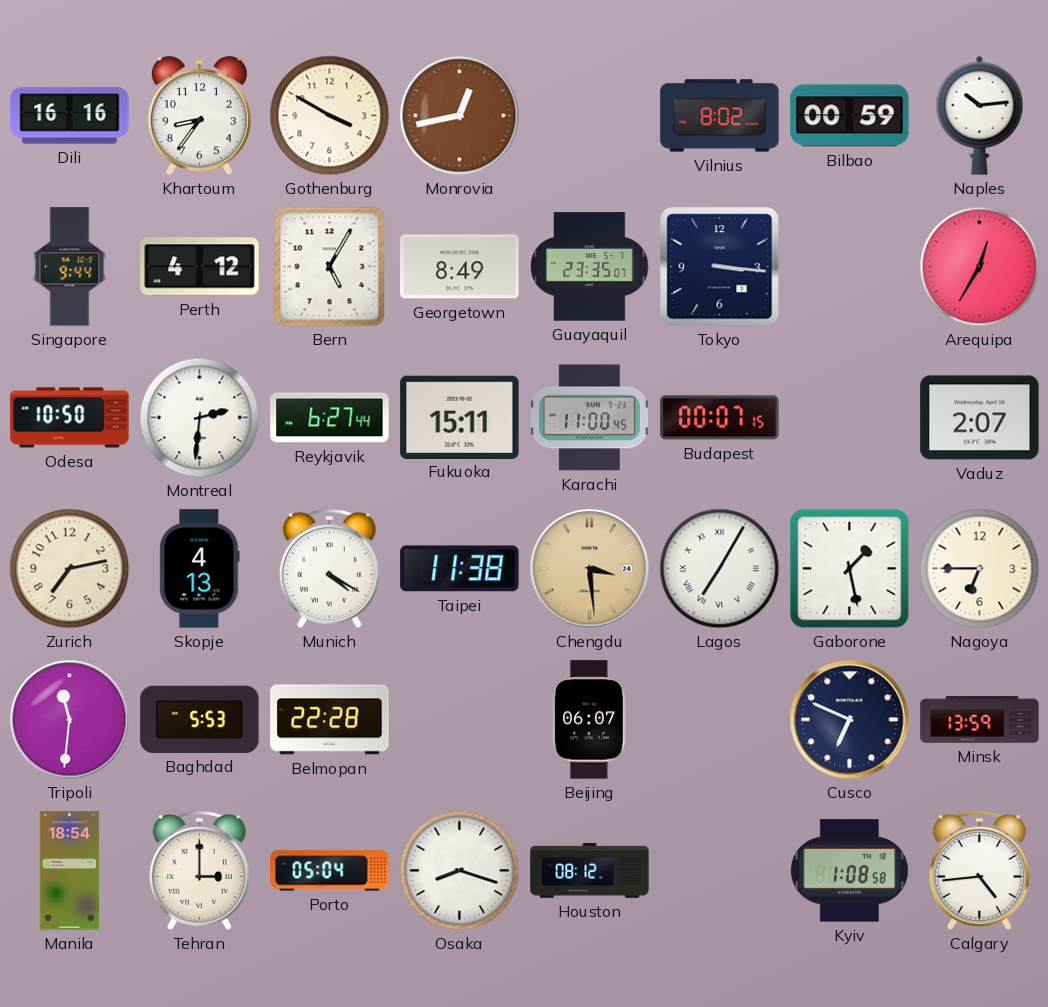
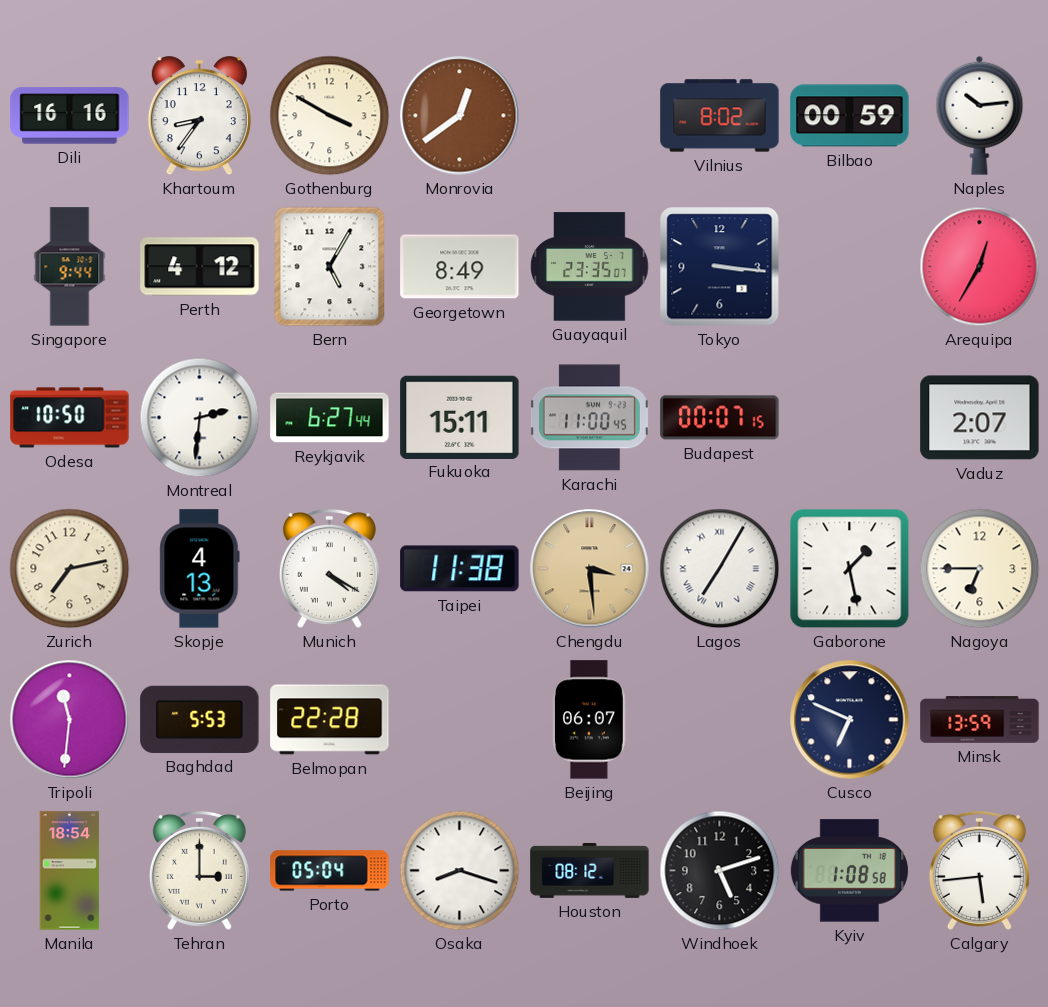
Monrovia: 12:43 -> 12:39
Windhoek: none -> 5:12
Calgary: 4:44 -> 5:44
